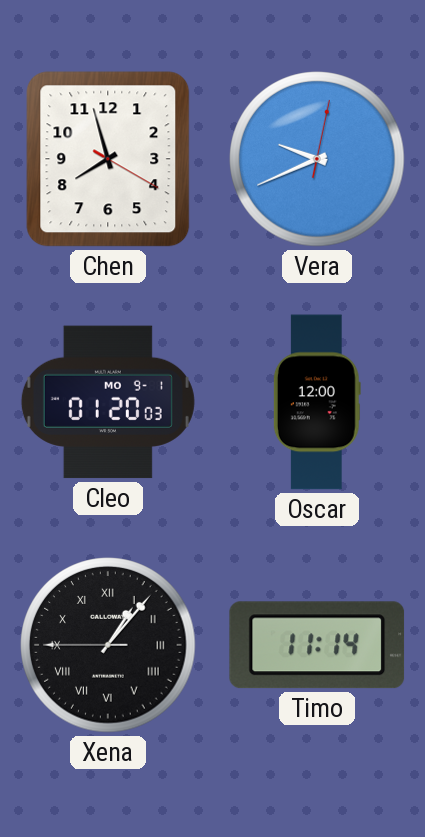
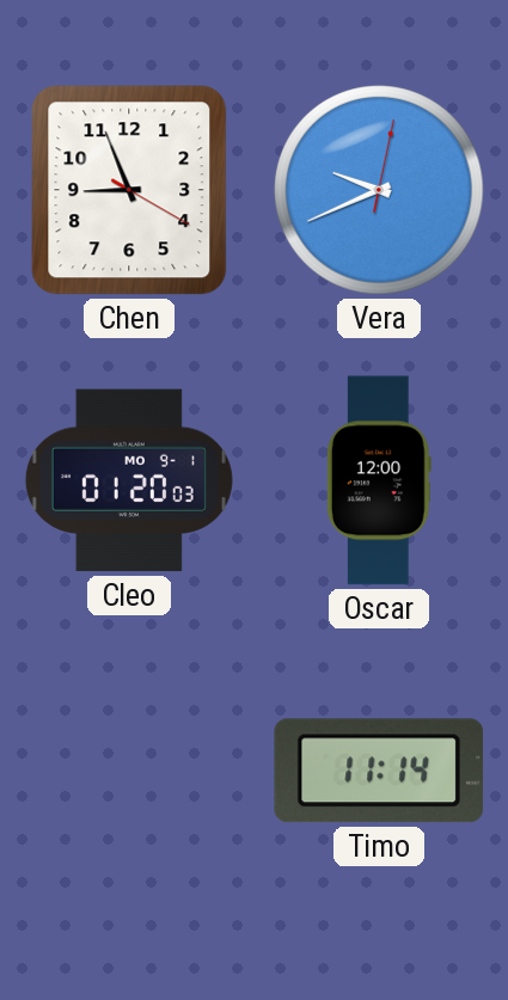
Chen: 7:57 -> 8:56
Xena: 1:06 -> none
